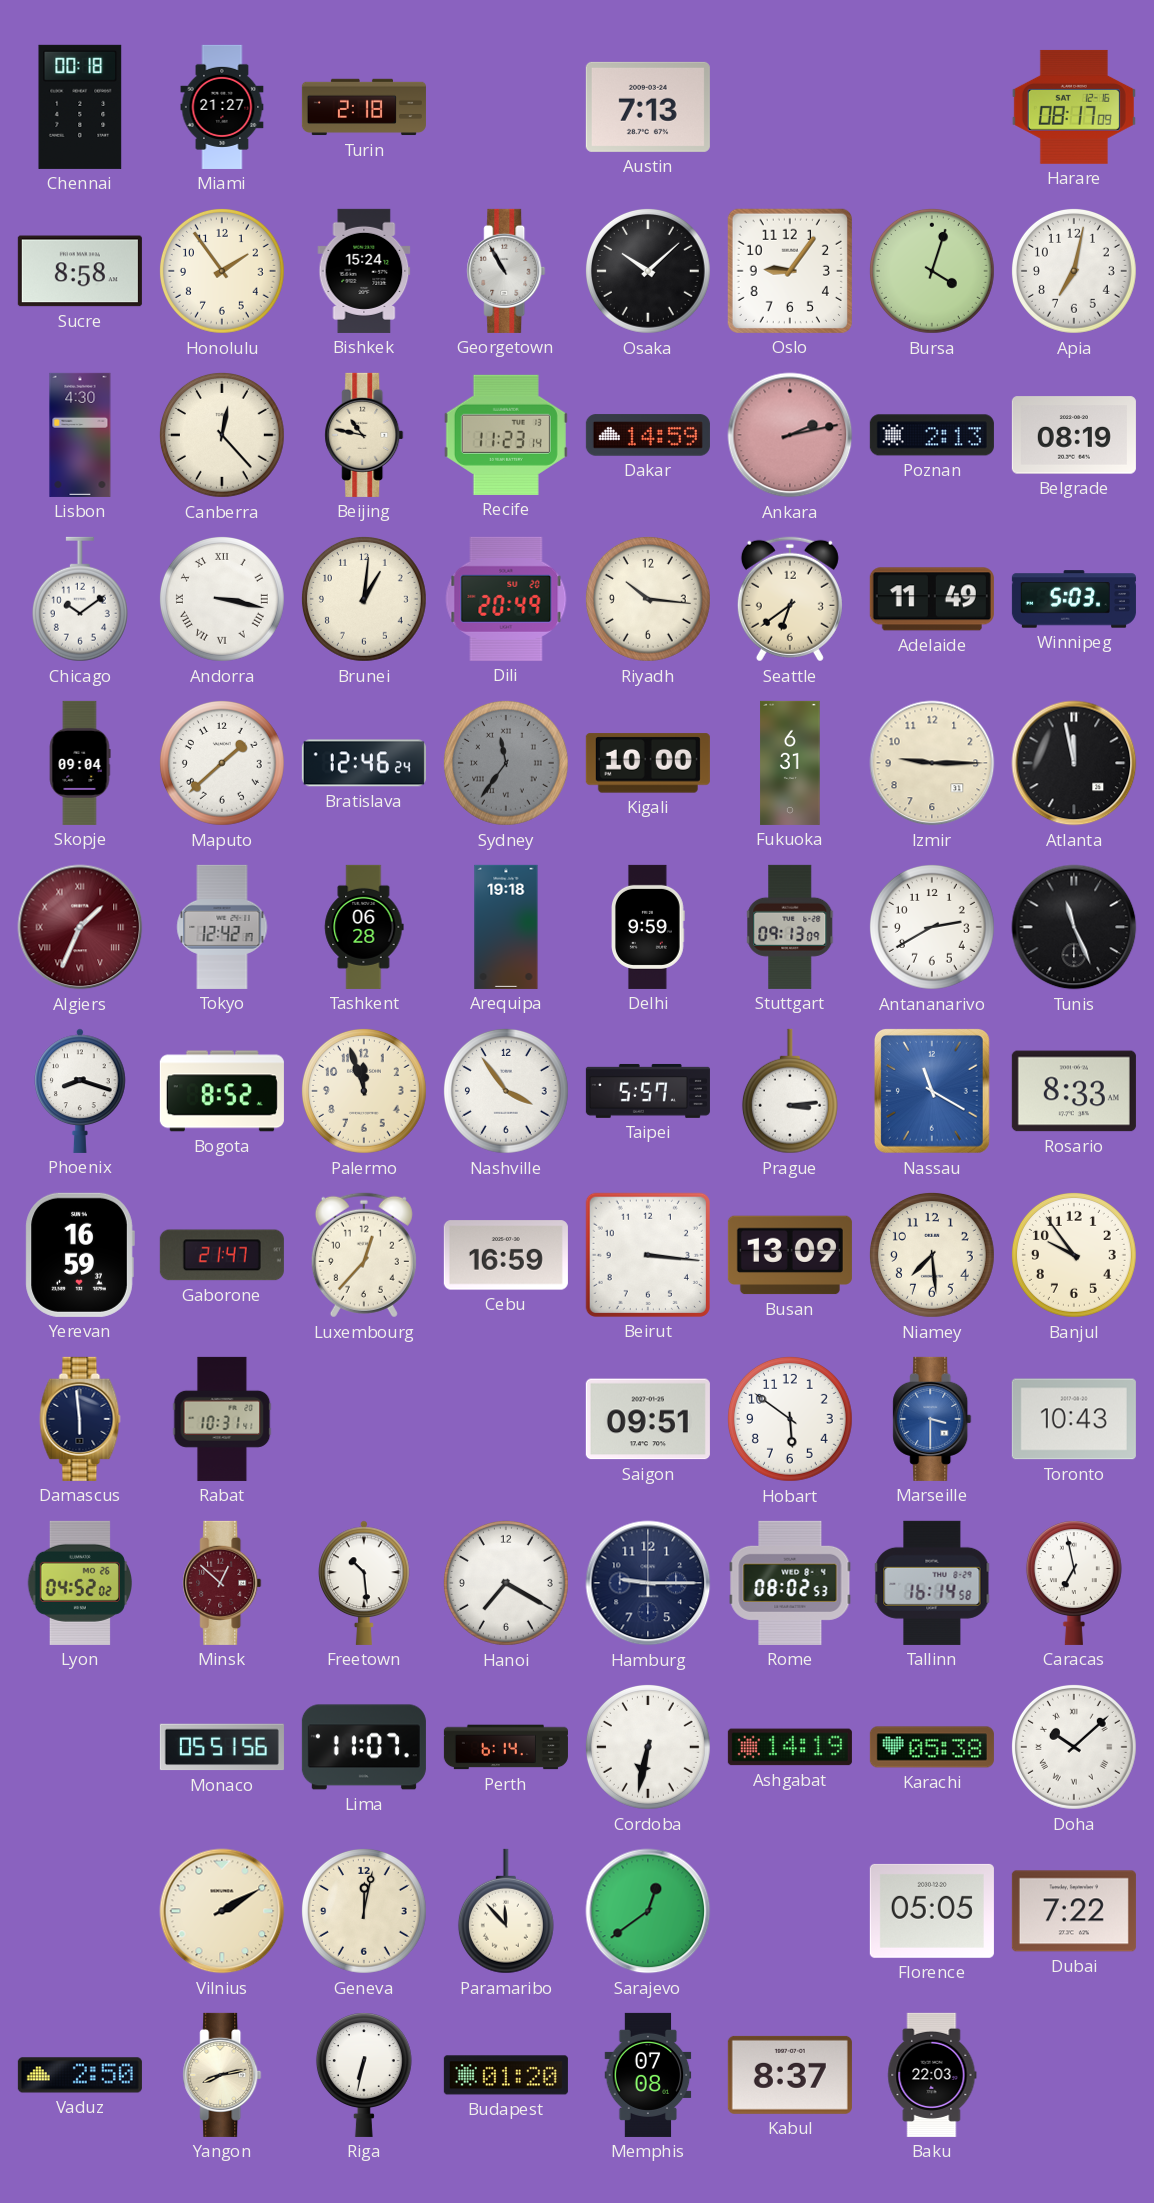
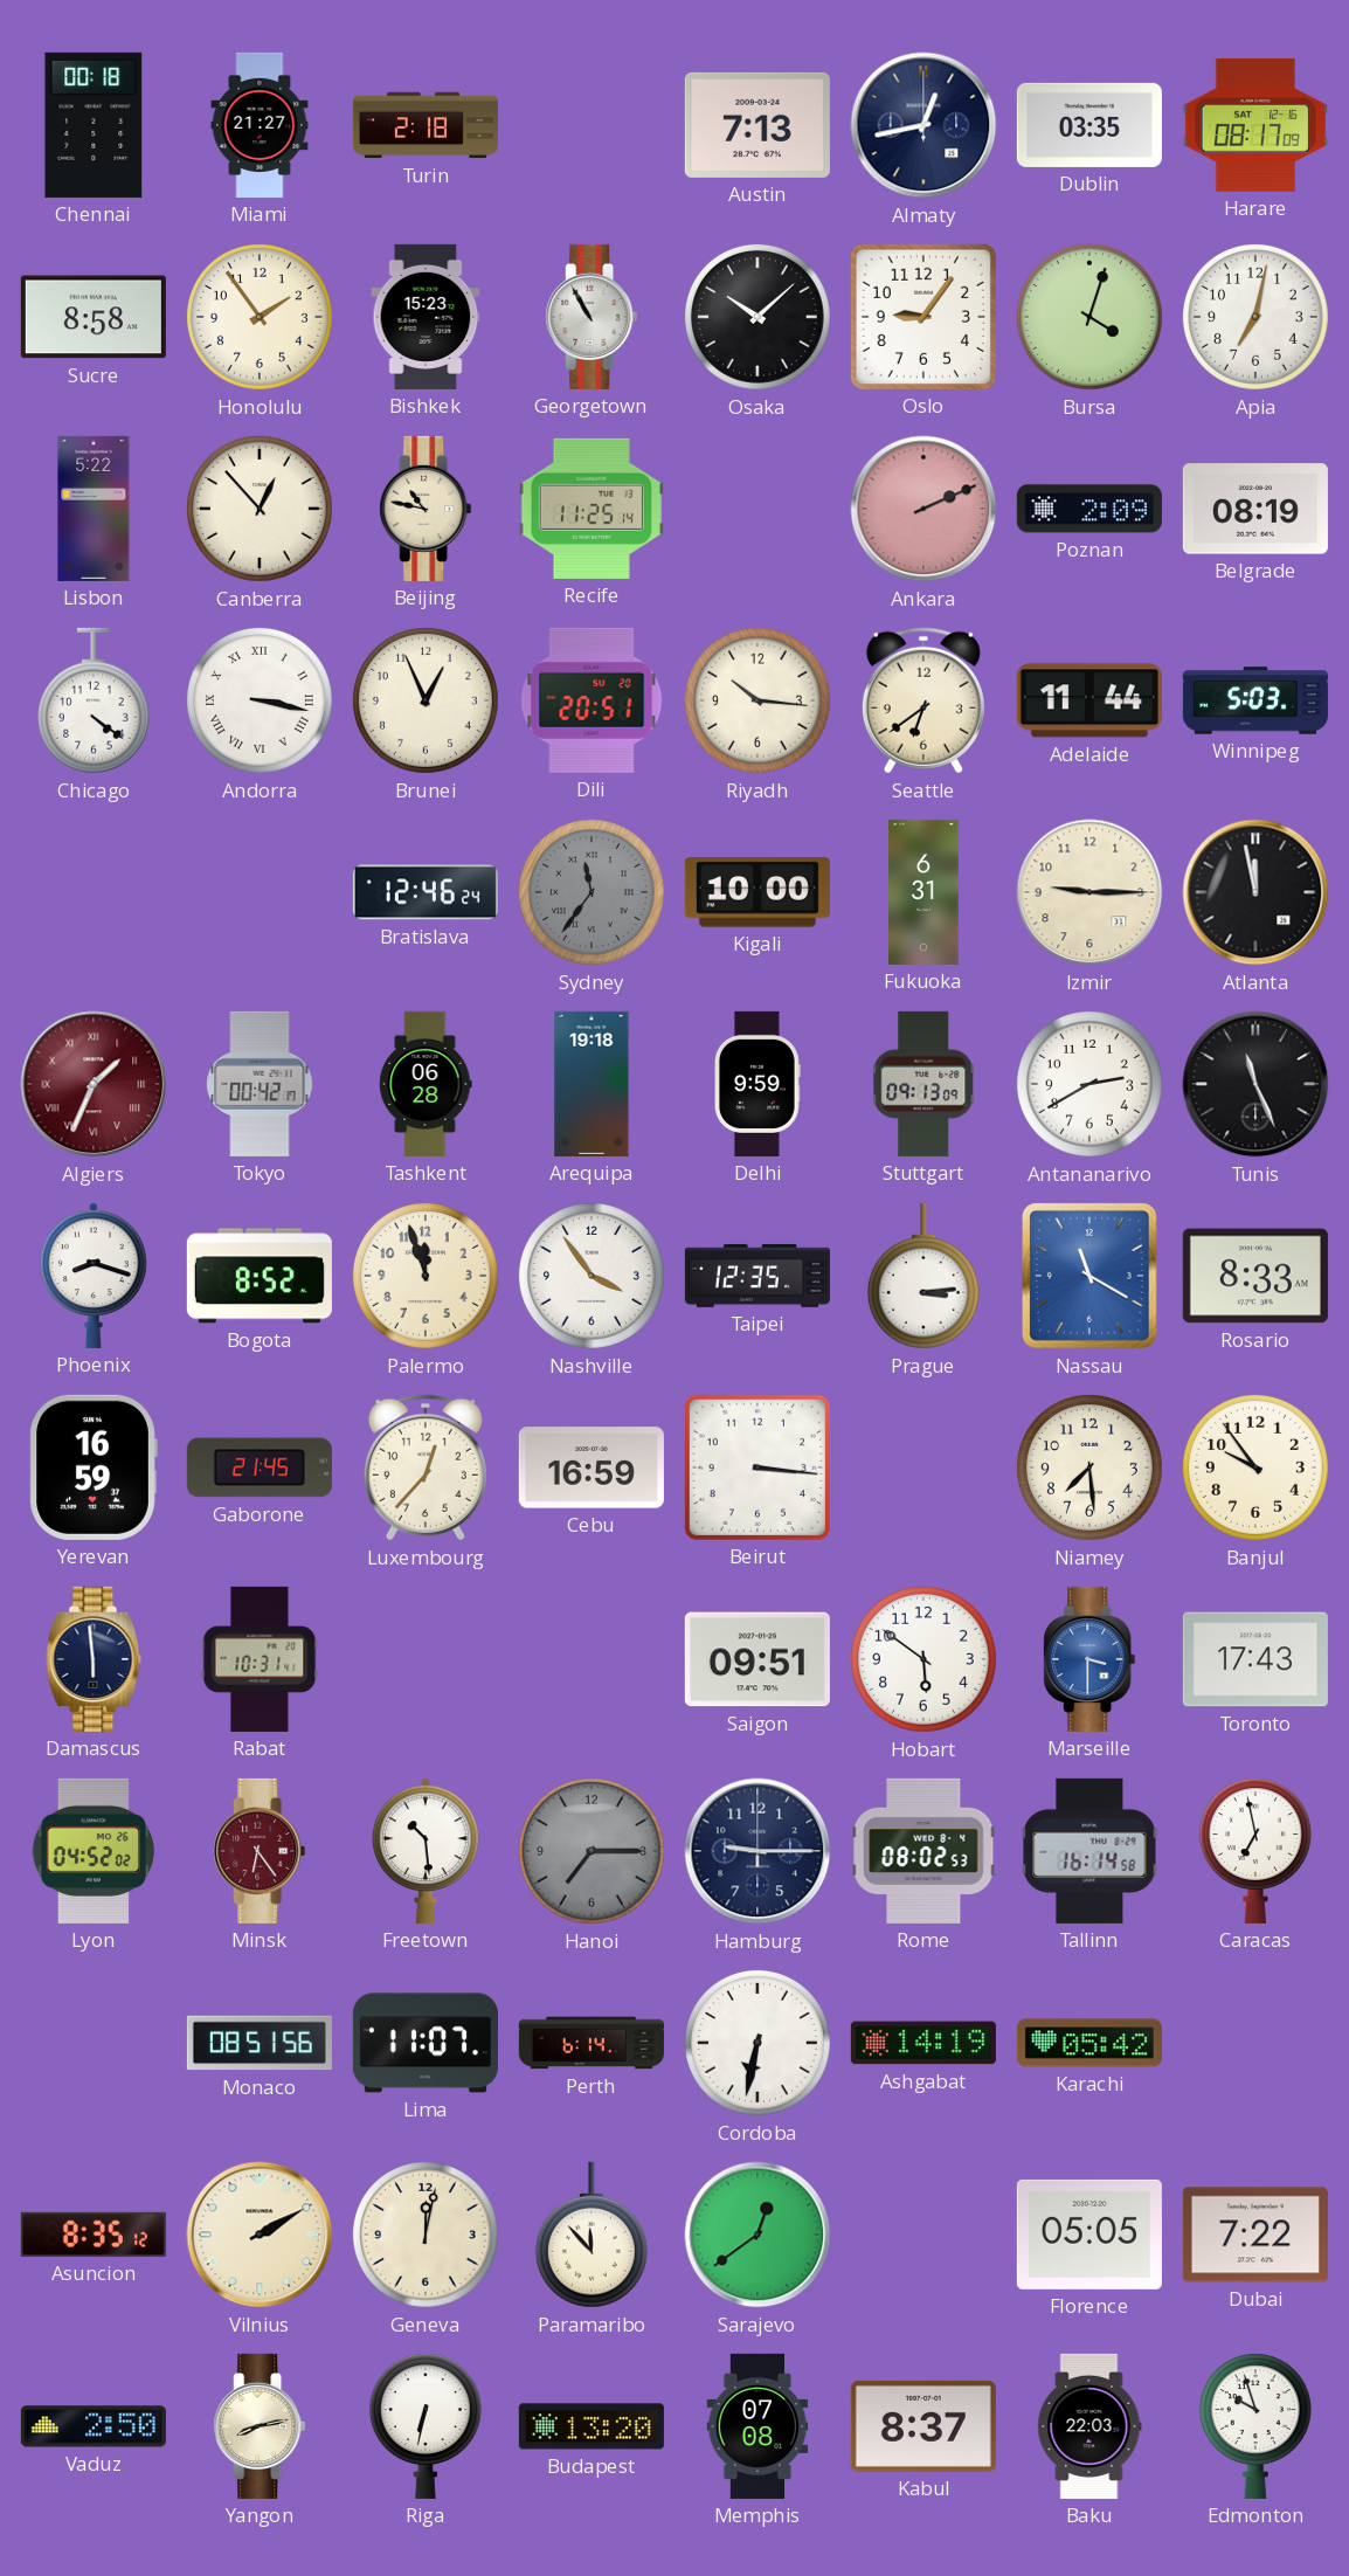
Almaty: none -> 12:43
Dublin: none -> 03:35
Bishkek: 15:24 -> 15:23
Lisbon: 4:30 -> 5:22
Canberra: 12:23 -> 12:53
Recife: 11:23 -> 11:25
Dakar: 14:59 -> none
Ankara: 2:13 -> 2:11
Poznan: 2:13 -> 2:09
Chicago: 10:09 -> 4:21
Brunei: 1:01 -> 12:56
Dili: 20:49 -> 20:51
Adelaide: 11:49 -> 11:44
Skopje: 09:04 -> none
Maputo: 1:38 -> none
Tokyo: 12:42 -> 00:42
Taipei: 5:57 -> 12:35
Gaborone: 21:47 -> 21:45
Busan: 13:09 -> none
Toronto: 10:43 -> 17:43
Minsk: 12:52 -> 6:24
Hanoi: 7:20 -> 7:15
Hanoi dial: white -> grey
Monaco: 05:51 -> 08:51
Karachi: 05:38 -> 05:42
Doha: 10:08 -> none
Asuncion: none -> 8:35
Budapest: 01:20 -> 13:20
Edmonton: none -> 9:57
